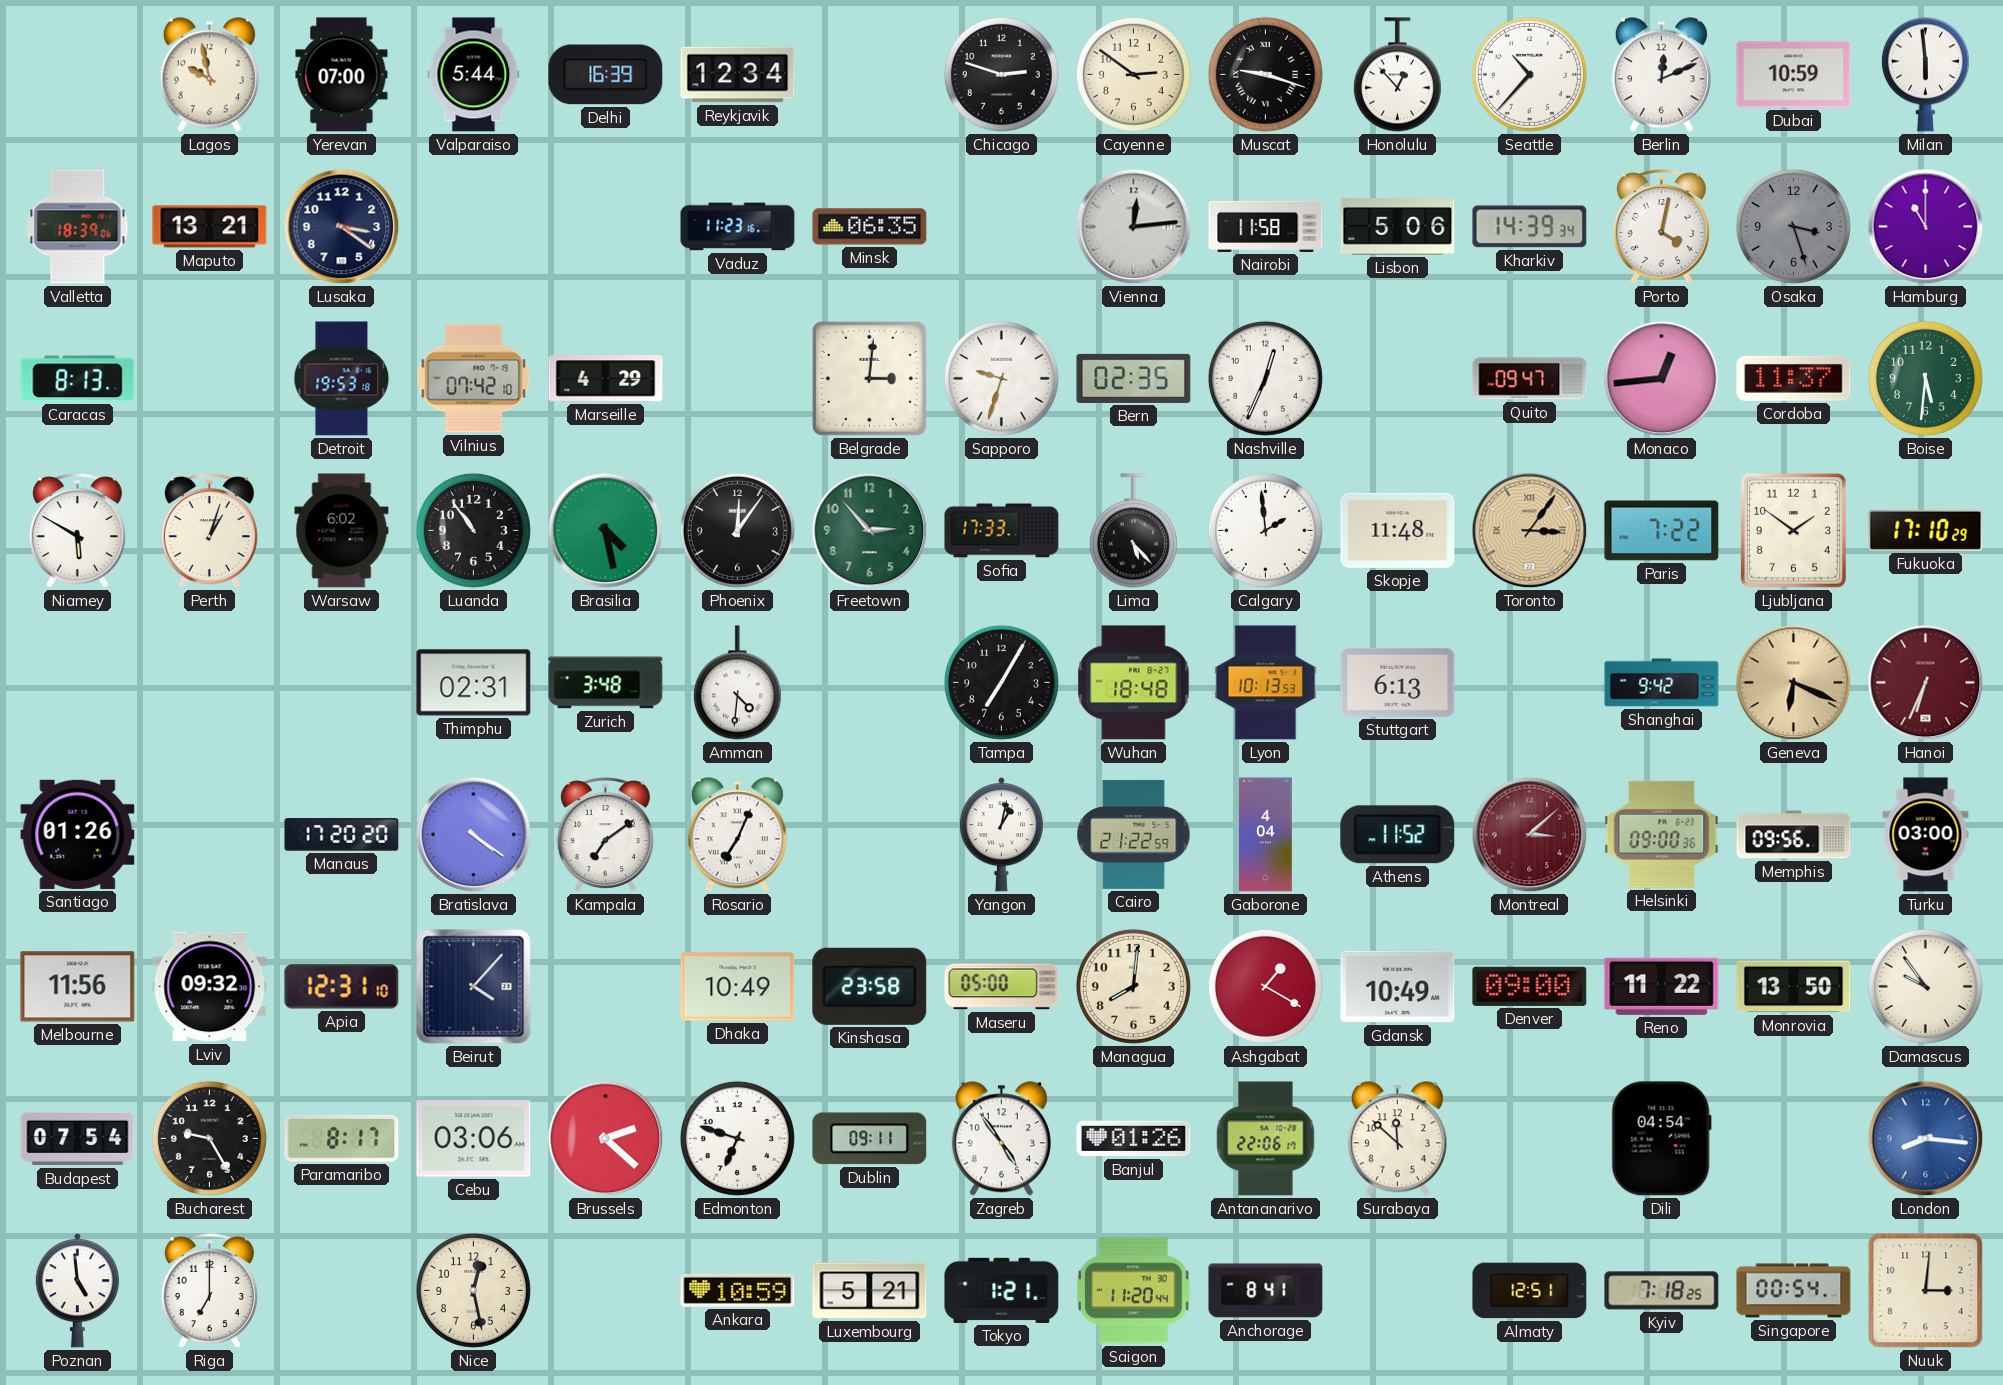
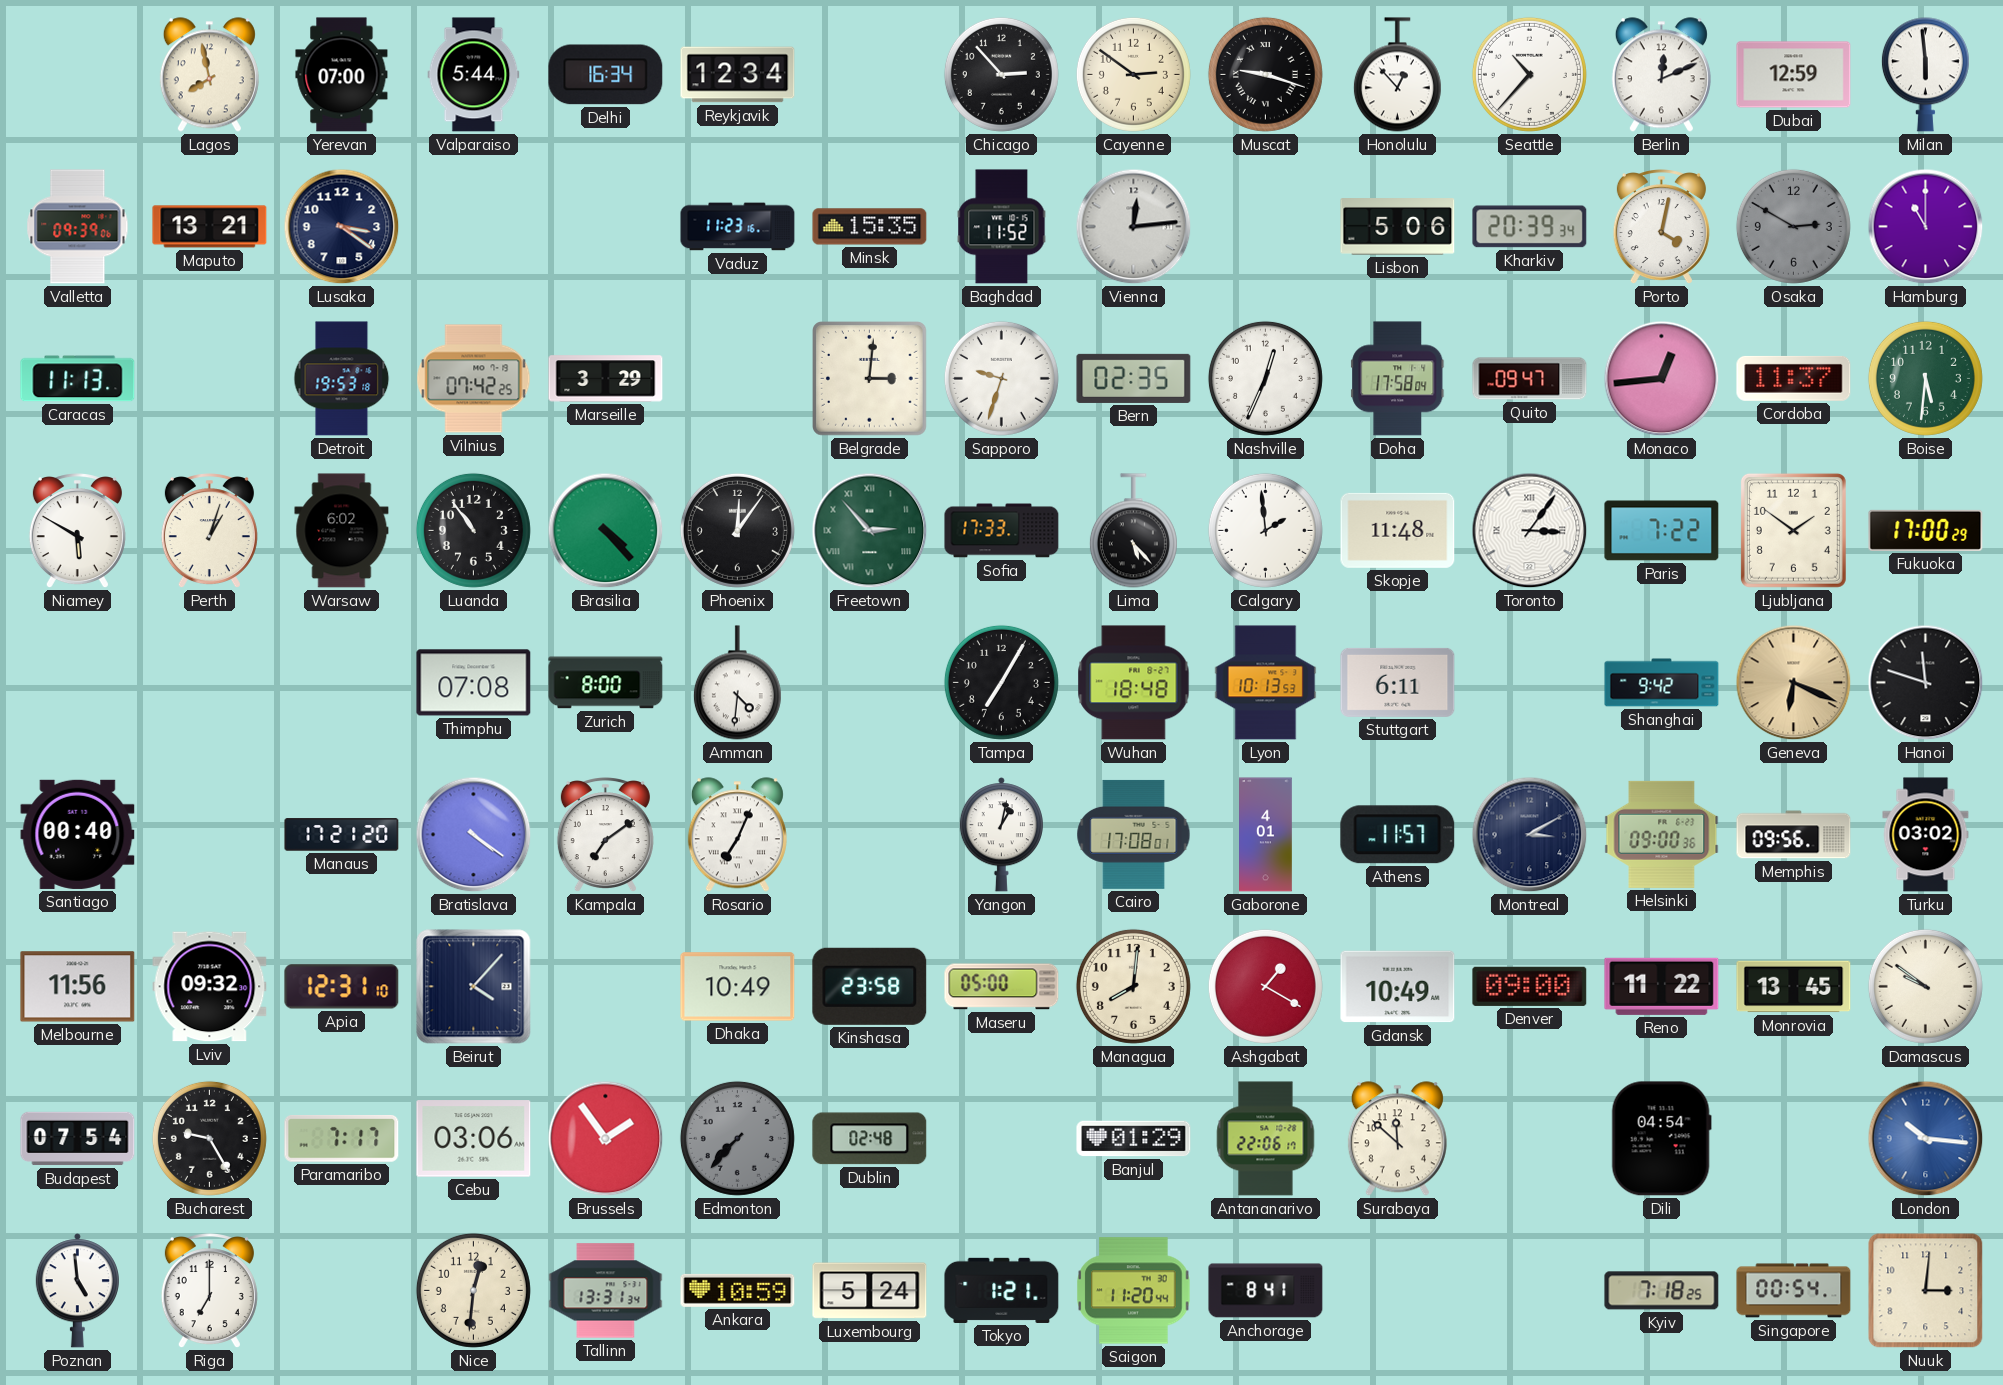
Lagos: 9:58 -> 7:58
Delhi: 16:39 -> 16:34
Chicago: 2:48 -> 2:53
Dubai: 10:59 -> 12:59
Valletta: 18:39 -> 09:39
Minsk: 06:35 -> 15:35
Baghdad: none -> 11:52
Nairobi: 11:58 -> none
Kharkiv: 14:39 -> 20:39
Osaka: 3:27 -> 2:50
Caracas: 8:13 -> 11:13
Vilnius: 07:42:10 -> 07:42:25
Marseille: 4:29 -> 3:29
Doha: none -> 17:58
Brasilia: 4:28 -> 4:23
Freetown numerals: Arabic -> Roman
Toronto dial: champagne -> white
Fukuoka: 17:10 -> 17:00
Thimphu: 02:31 -> 07:08
Zurich: 3:48 -> 8:00
Stuttgart: 6:13 -> 6:11
Hanoi: 6:34 -> 11:48
Hanoi dial: burgundy -> black
Santiago: 01:26 -> 00:40
Manaus: 17:20 -> 17:21
Cairo: 21:22 -> 17:08
Gaborone: 4:04 -> 4:01
Athens: 11:52 -> 11:57
Montreal: 3:08 -> 3:10
Montreal dial: burgundy -> navy
Turku: 03:00 -> 03:02
Monrovia: 13:50 -> 13:45
Damascus: 9:54 -> 9:51
Paramaribo: 8:17 -> 7:17
Brussels: 2:22 -> 1:54
Edmonton: 6:48 -> 7:37
Edmonton dial: white -> grey
Dublin: 09:11 -> 02:48
Zagreb: 4:54 -> none
Banjul: 01:26 -> 01:29
London: 8:16 -> 10:16
Nice: 12:28 -> 12:31
Tallinn: none -> 13:31
Luxembourg: 5:21 -> 5:24
Almaty: 12:51 -> none
